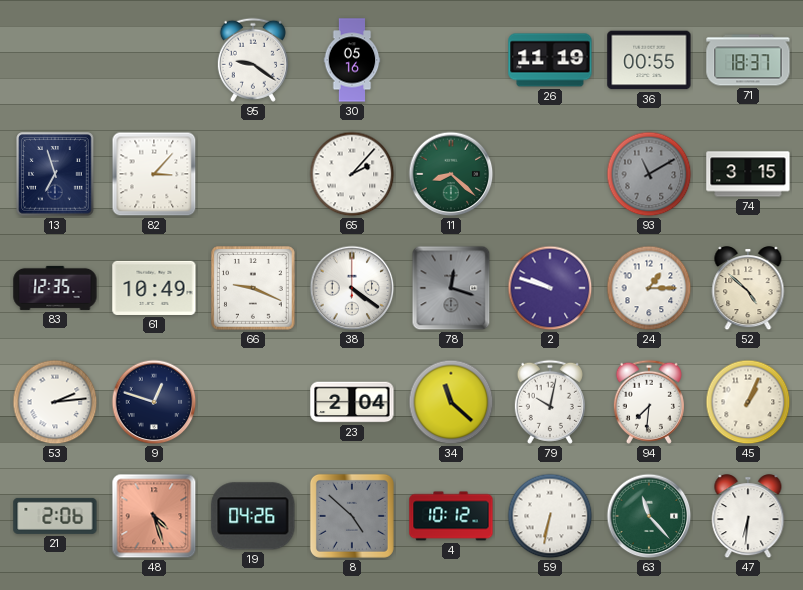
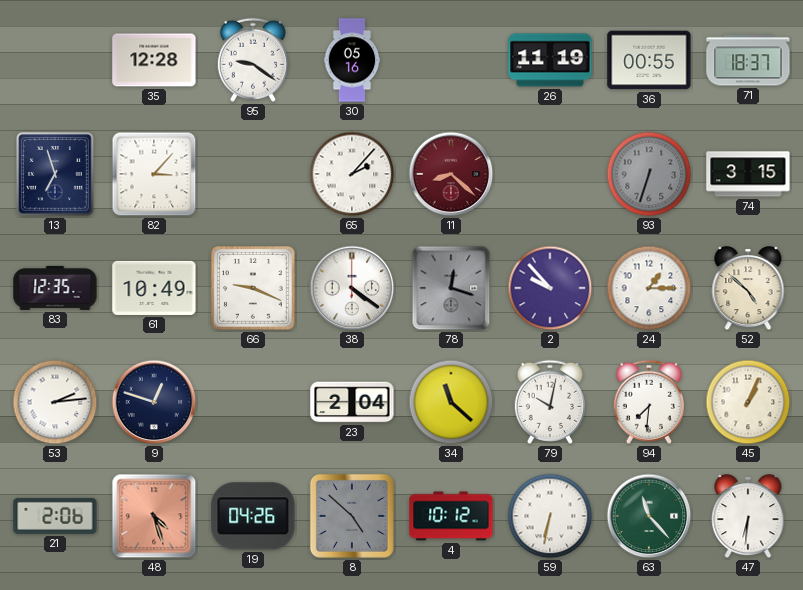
35: none -> 12:28
11 dial: green -> burgundy
93: 11:10 -> 6:33
2: 9:48 -> 9:53
